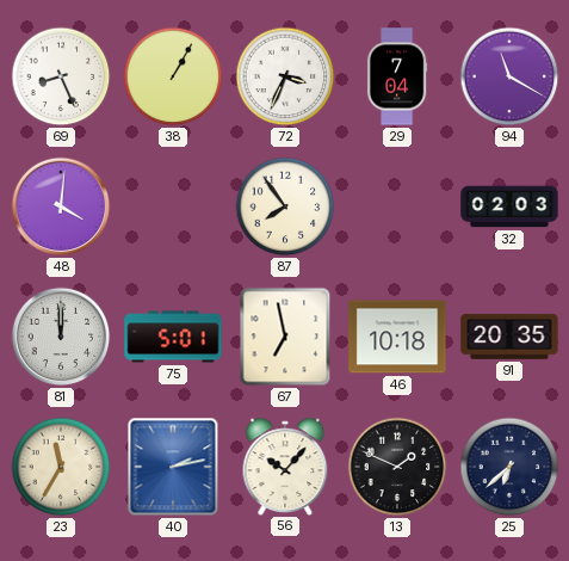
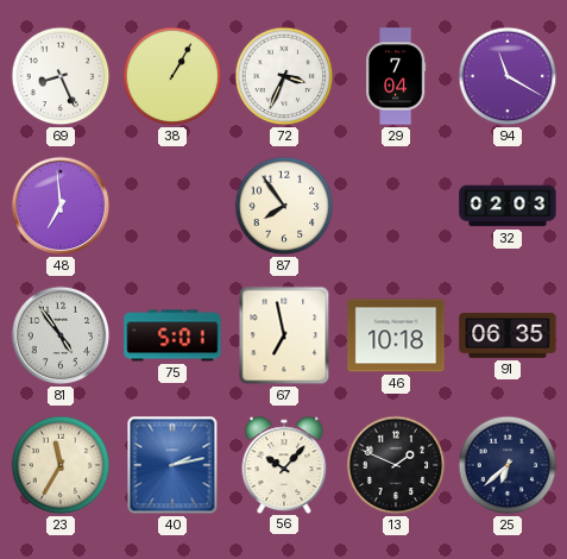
48: 4:01 -> 6:59
81: 12:00 -> 4:54
91: 20:35 -> 06:35
